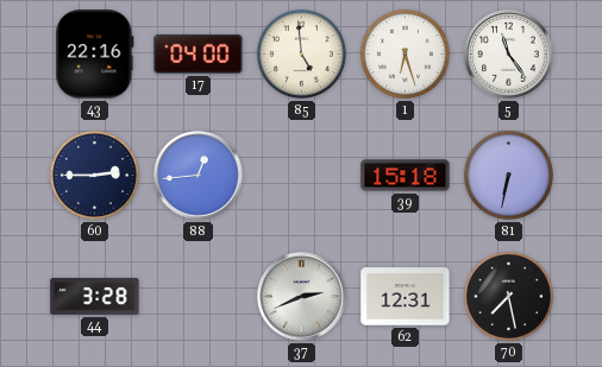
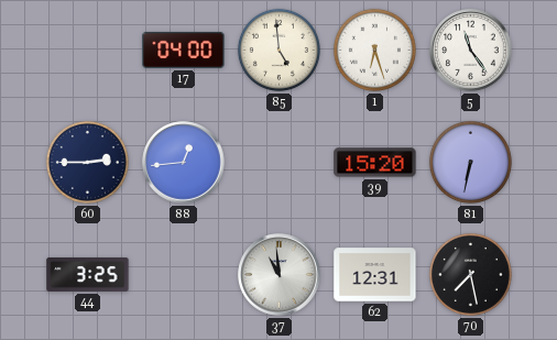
43: 22:16 -> none
39: 15:18 -> 15:20
44: 3:28 -> 3:25
37: 2:41 -> 10:59
